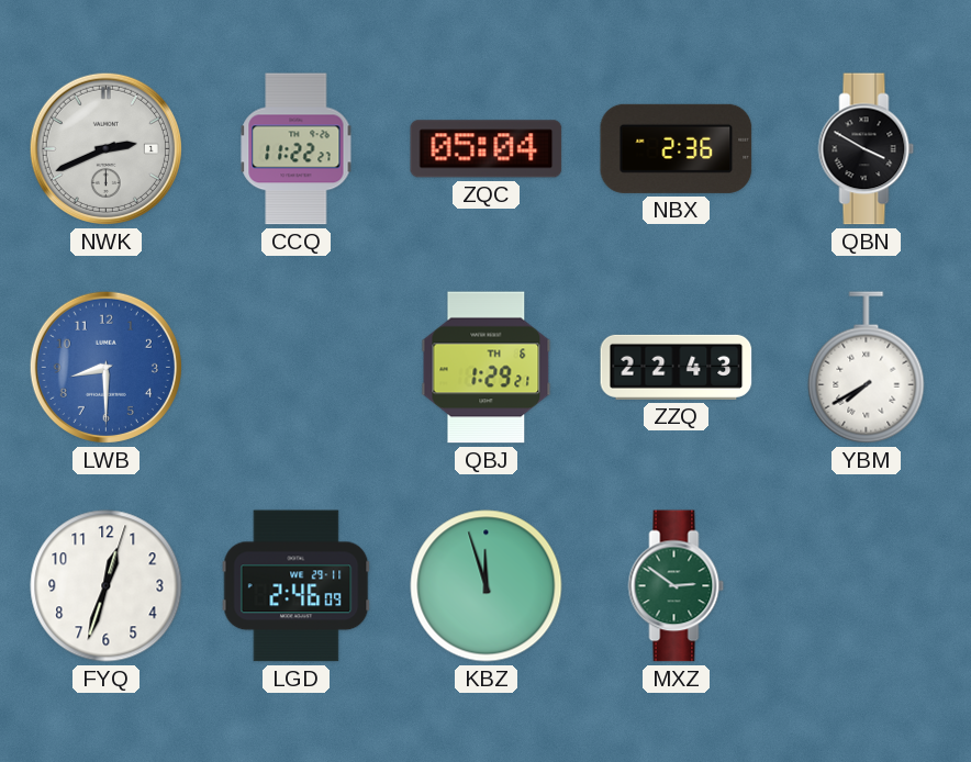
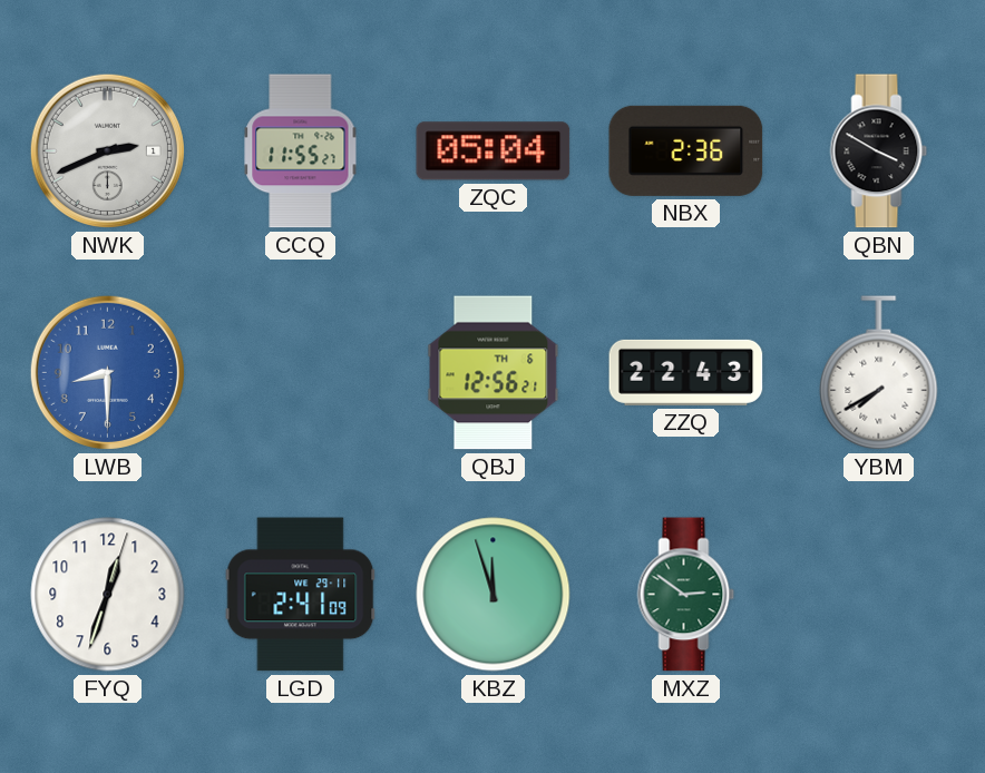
CCQ: 11:22 -> 11:55
QBJ: 1:29 -> 12:56
LGD: 2:46 -> 2:41
